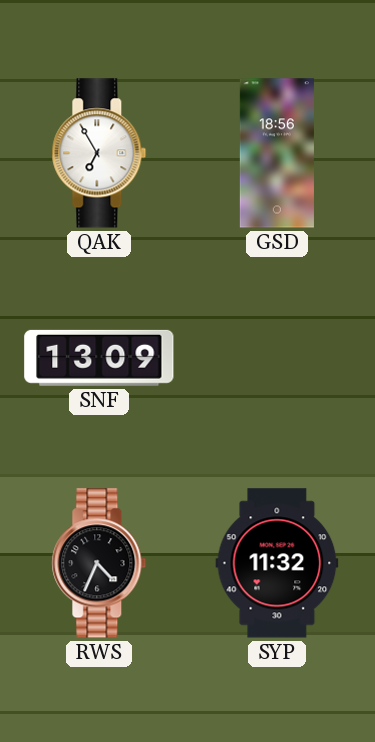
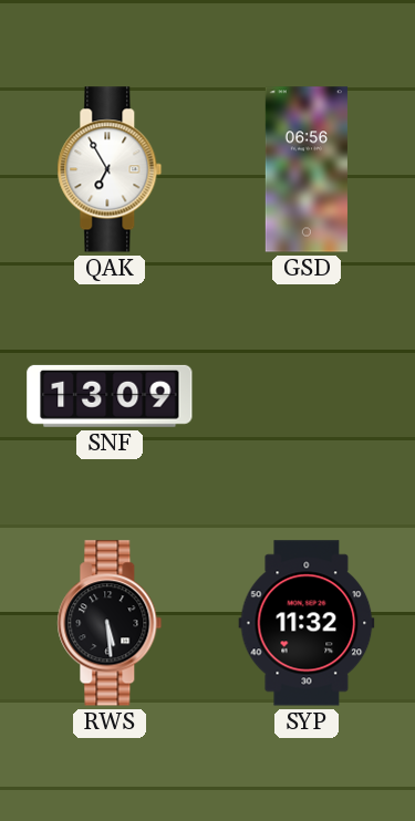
GSD: 18:56 -> 06:56
RWS: 4:34 -> 5:29
